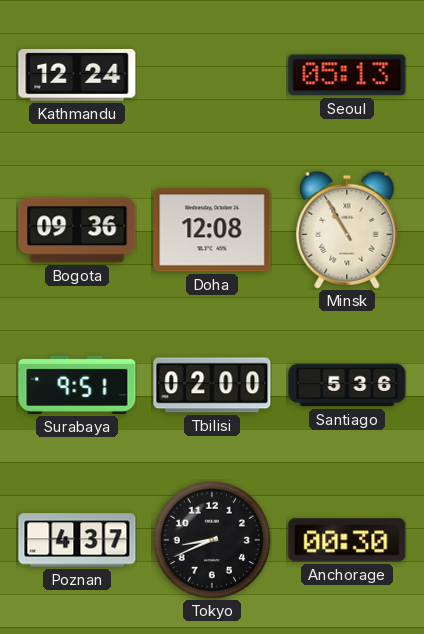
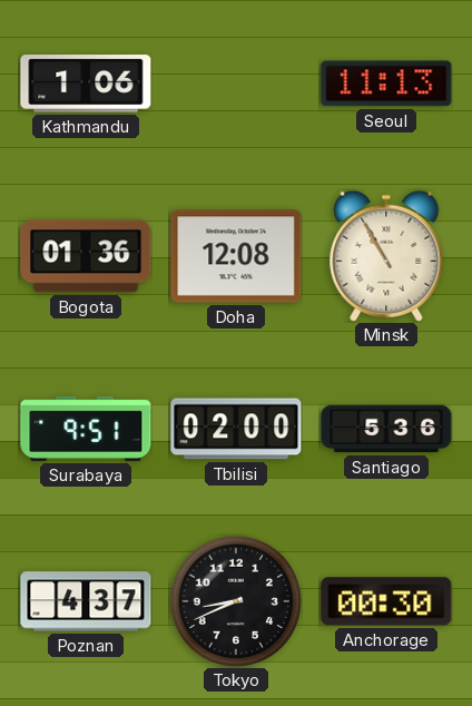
Kathmandu: 12:24 -> 1:06
Seoul: 05:13 -> 11:13
Bogota: 09:36 -> 01:36
